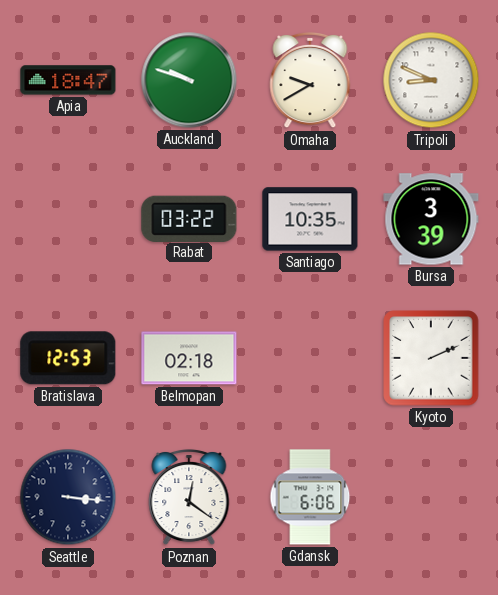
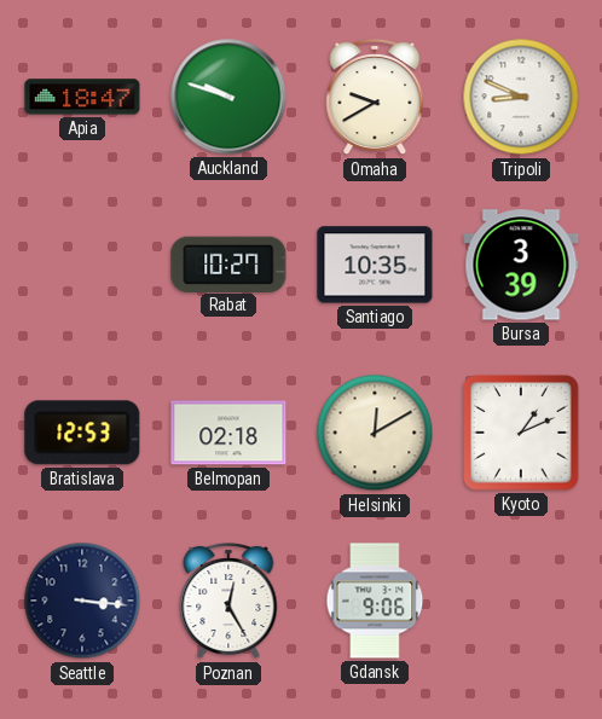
Rabat: 03:22 -> 10:27
Helsinki: none -> 12:10
Kyoto: 2:11 -> 1:11
Poznan: 12:21 -> 12:25
Gdansk: 6:06 -> 9:06
